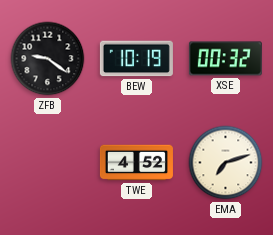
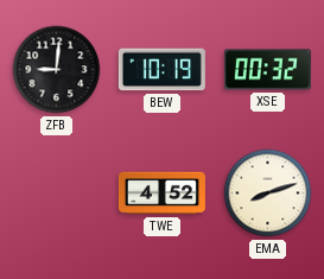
ZFB: 9:21 -> 9:01
EMA: 7:12 -> 8:12
